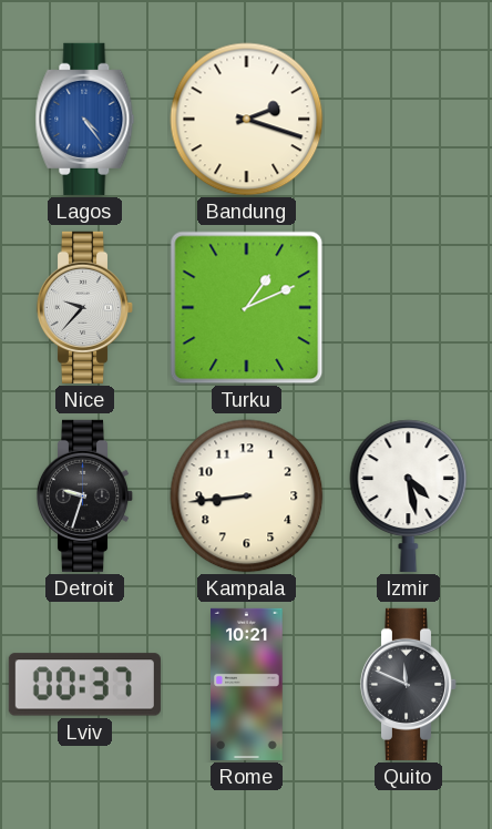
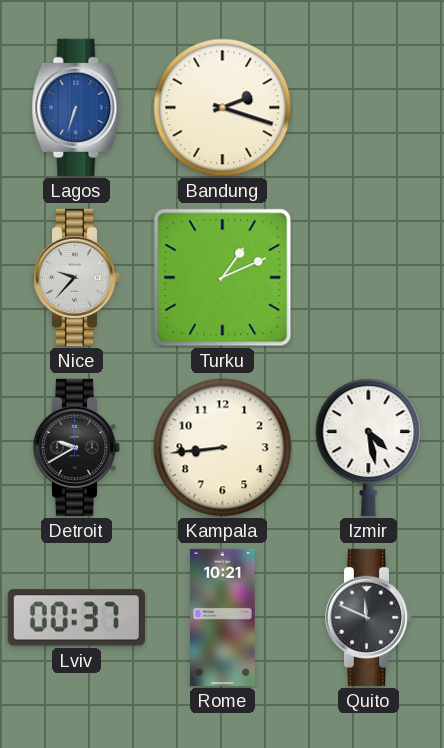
Lagos: 4:24 -> 6:33
Detroit: 9:33 -> 9:40
